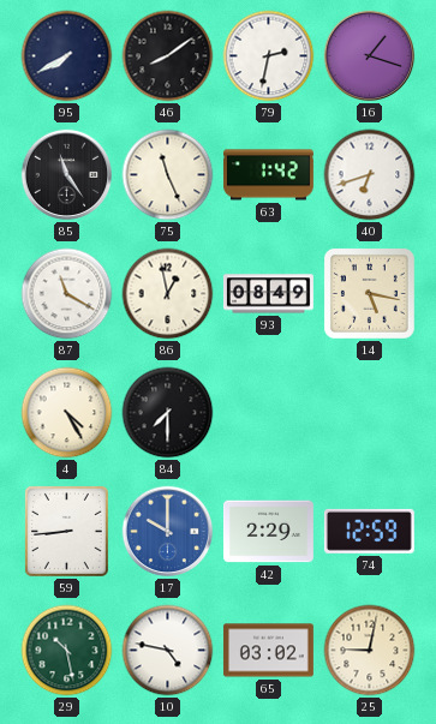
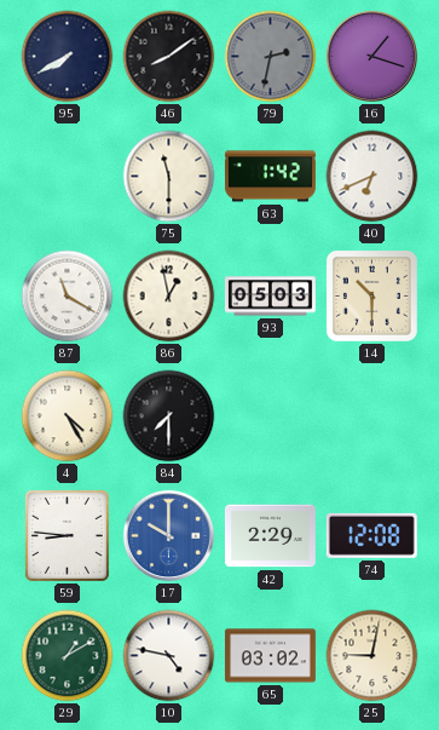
79 dial: white -> grey
85: 11:24 -> none
75: 11:26 -> 11:30
40: 6:42 -> 6:41
93: 08:49 -> 05:03
14: 5:17 -> 10:30
59: 8:44 -> 8:46
74: 12:59 -> 12:08
29: 10:28 -> 1:10
